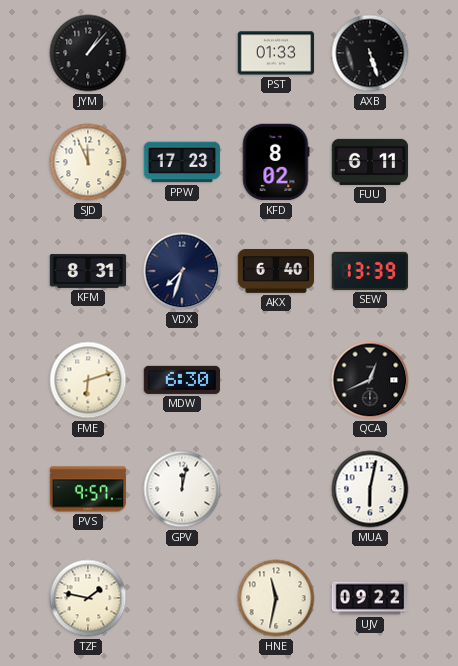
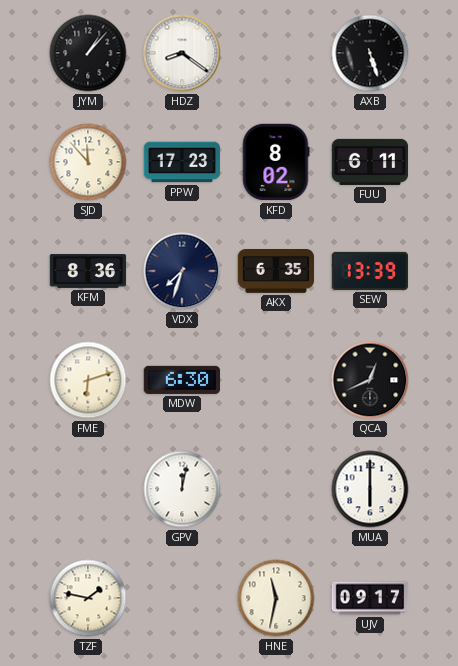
HDZ: none -> 8:21
PST: 01:33 -> none
SJD: 11:56 -> 11:53
KFM: 8:31 -> 8:36
AKX: 6:40 -> 6:35
PVS: 9:57 -> none
MUA: 6:02 -> 6:00
UJV: 09:22 -> 09:17
